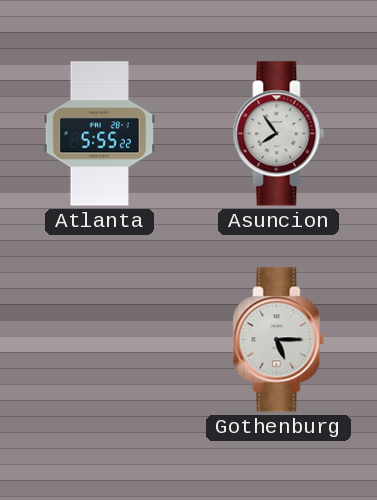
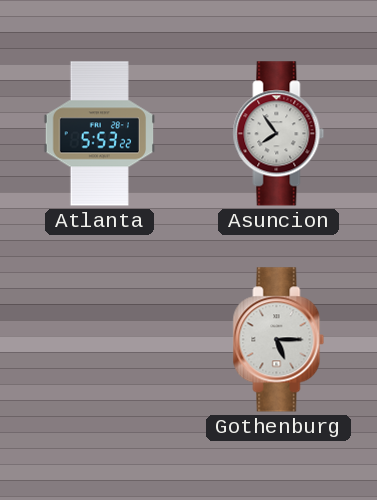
Atlanta: 5:55 -> 5:53
